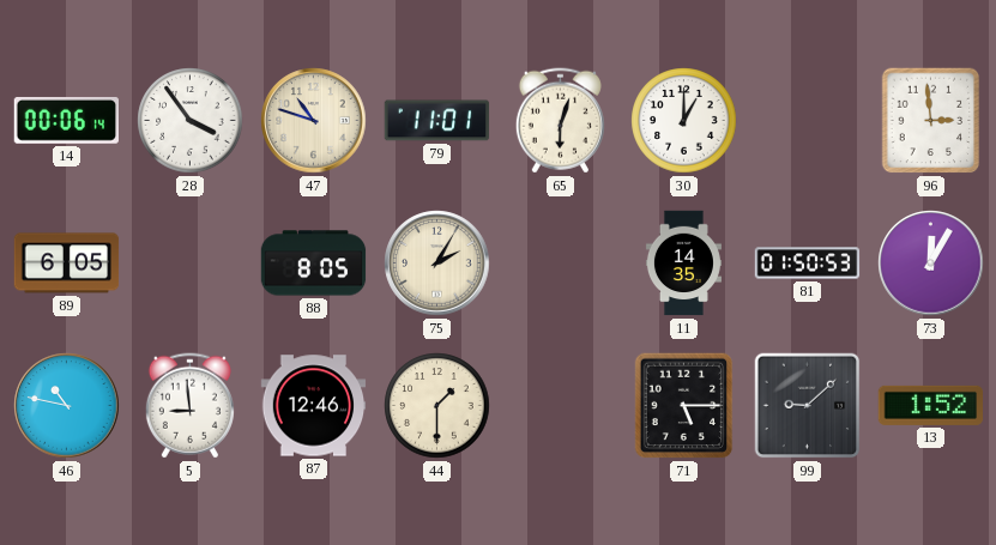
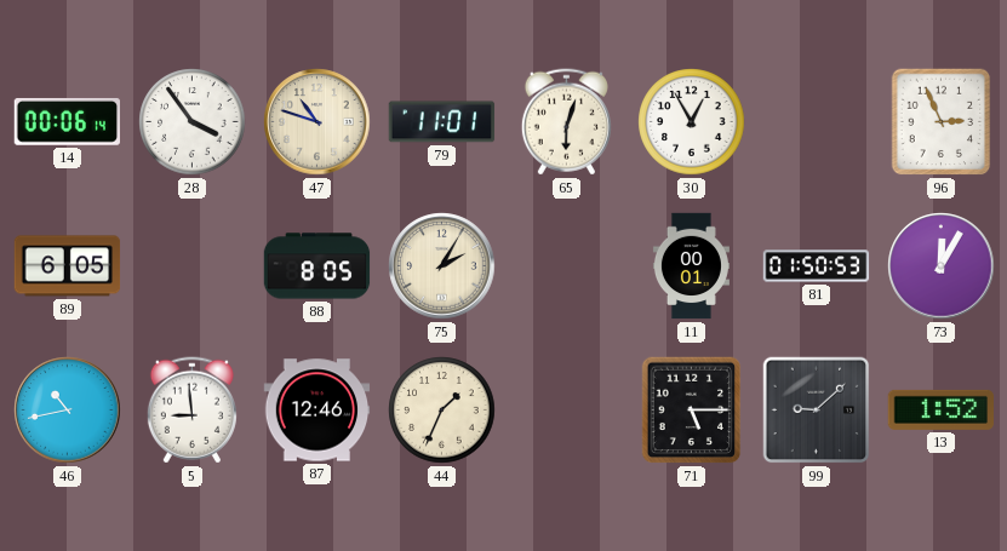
30: 1:00 -> 12:55
96: 2:59 -> 2:56
11: 14:35 -> 00:01
46: 10:47 -> 10:43
44: 1:30 -> 1:34
